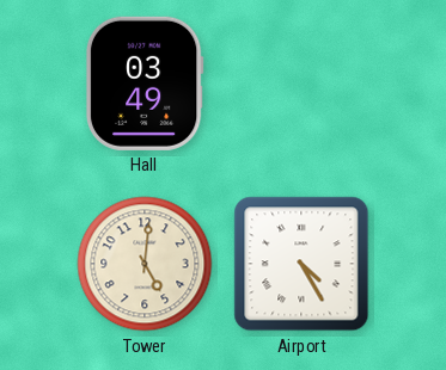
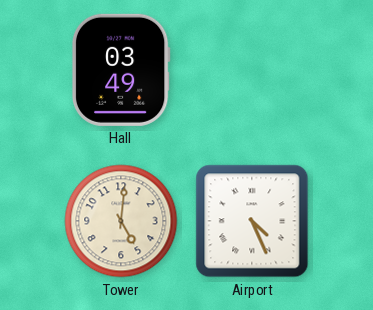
Airport: 4:25 -> 4:26
